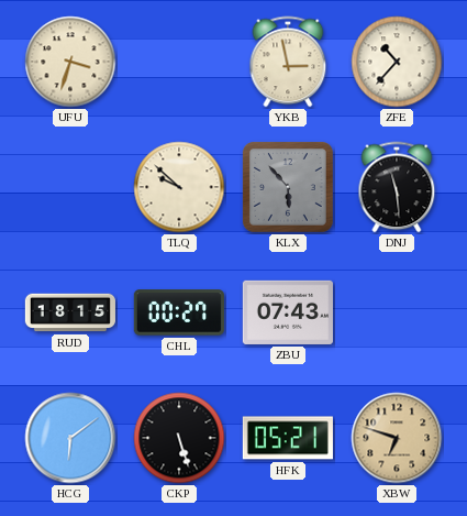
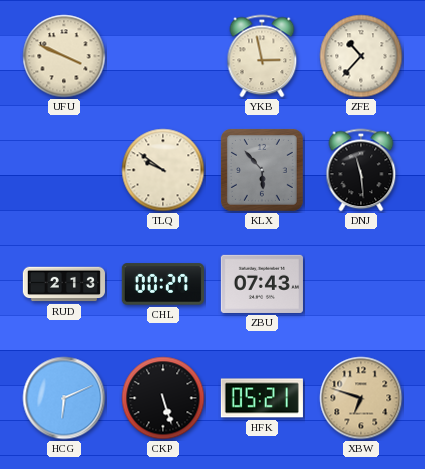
UFU: 3:33 -> 3:49
TLQ: 9:52 -> 9:51
RUD: 18:15 -> 2:13
HCG: 6:09 -> 6:11
